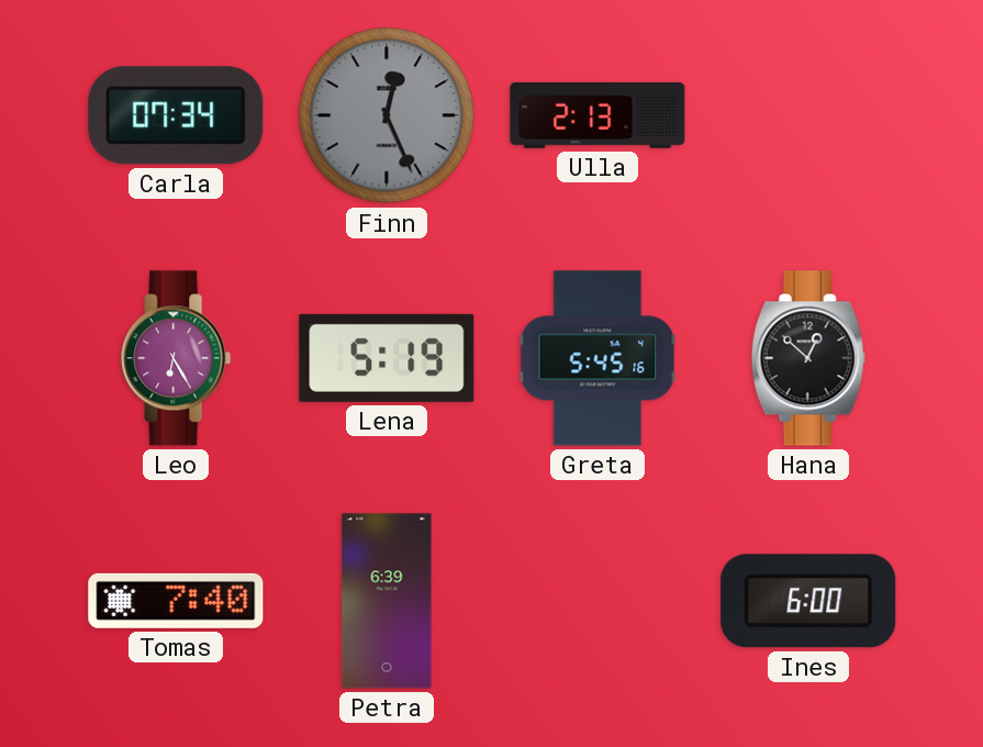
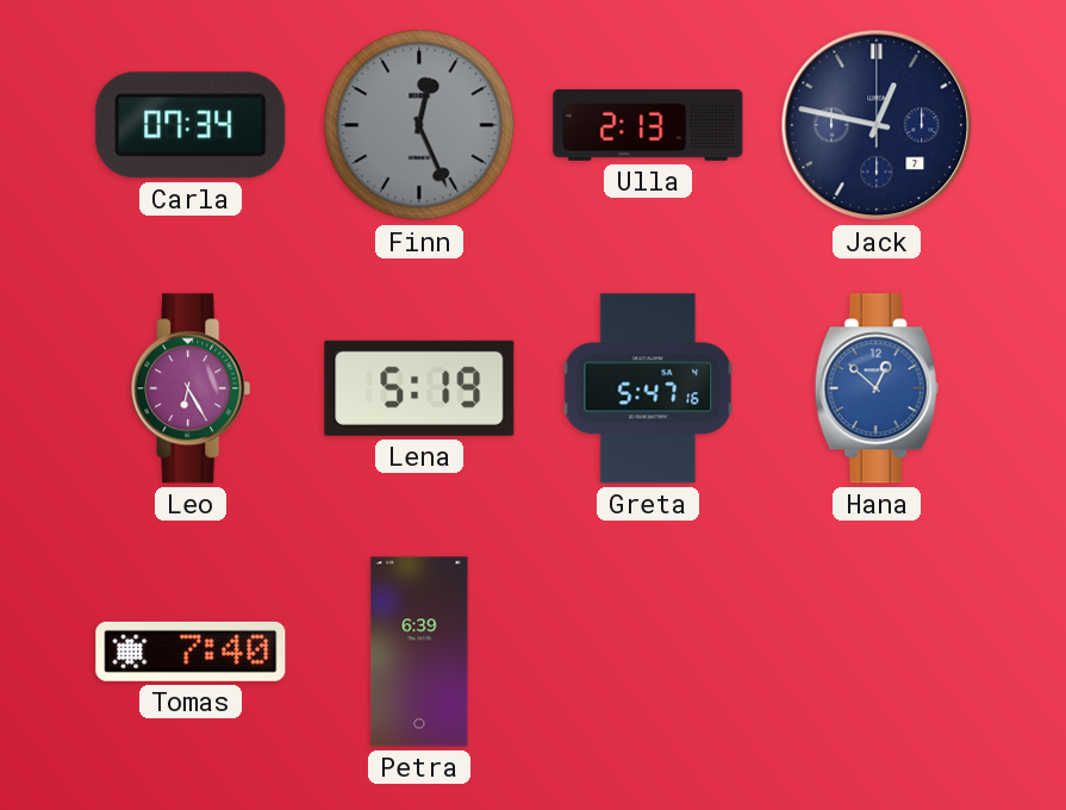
Jack: none -> 12:47
Greta: 5:45 -> 5:47
Hana dial: black -> blue
Ines: 6:00 -> none
